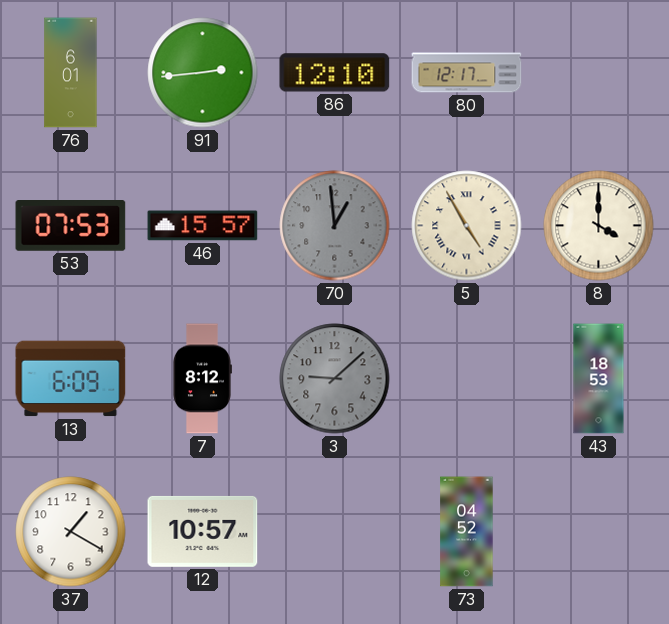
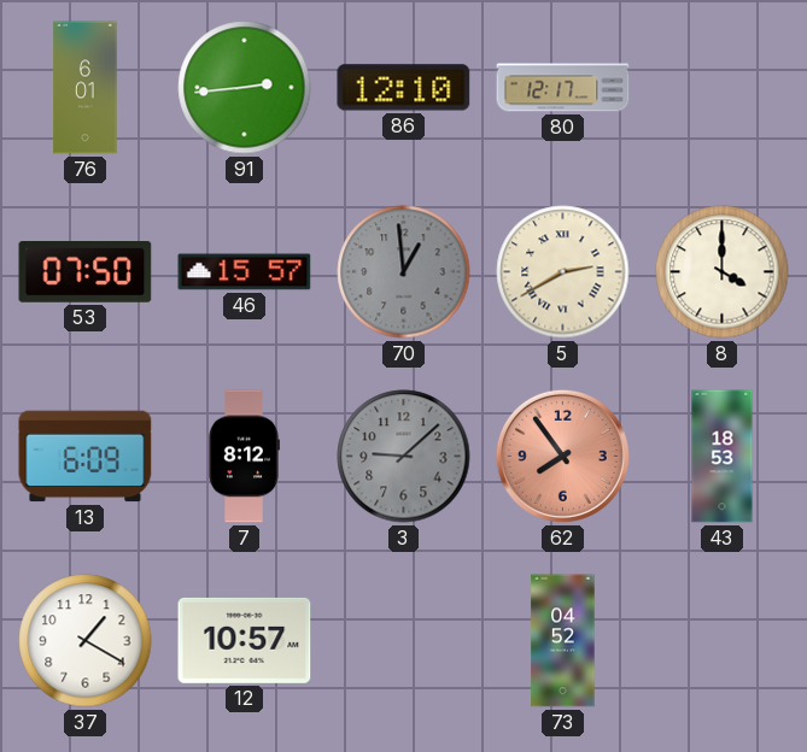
53: 07:53 -> 07:50
5: 4:55 -> 2:40
62: none -> 7:54
